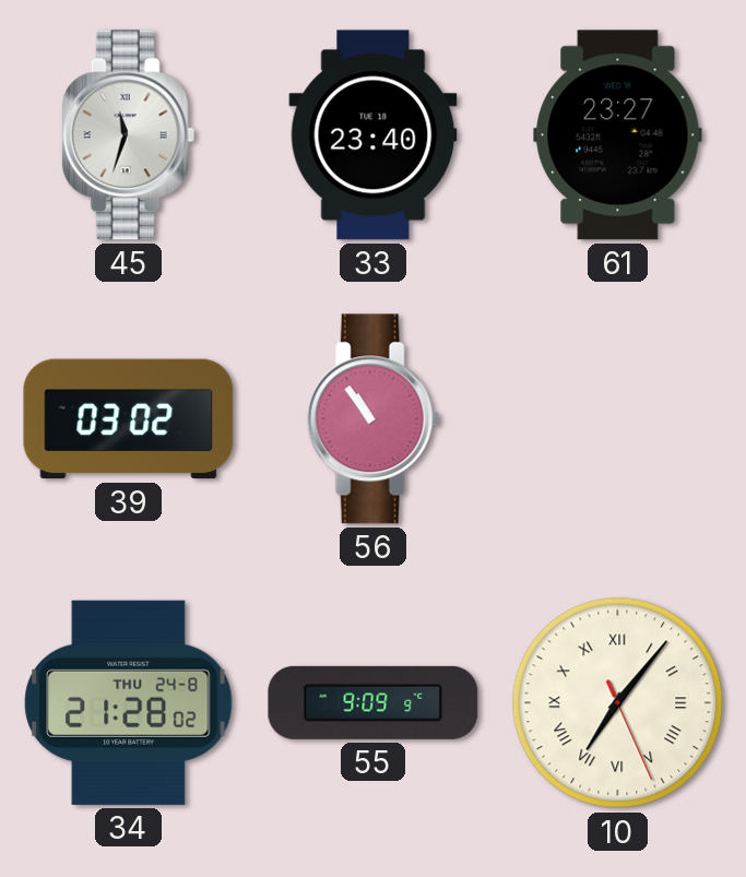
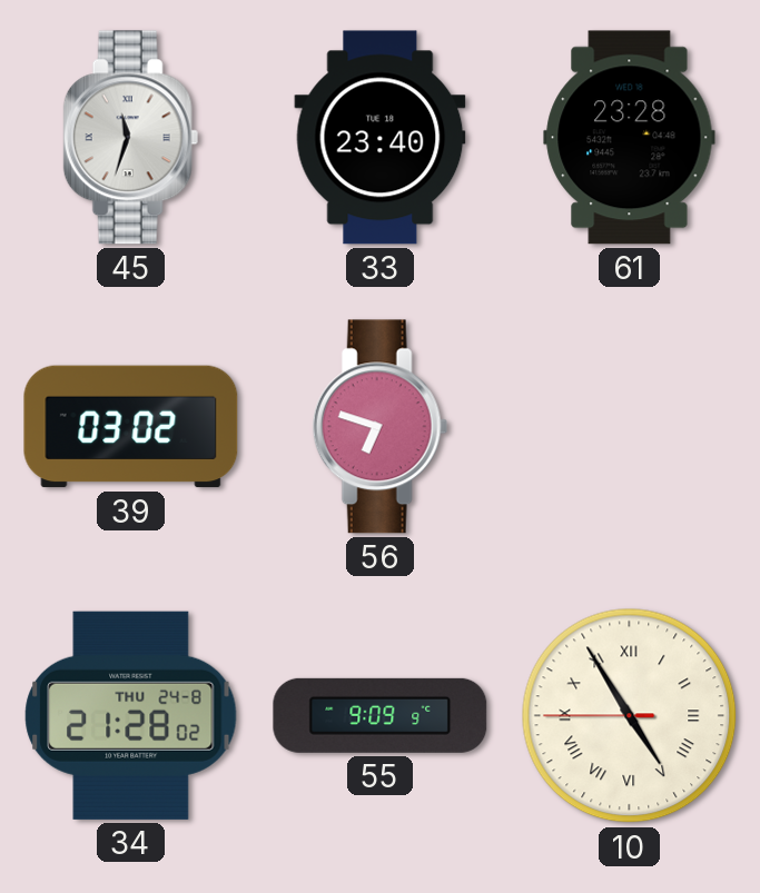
61: 23:27 -> 23:28
56: 10:54 -> 6:48
10: 7:06 -> 4:54
